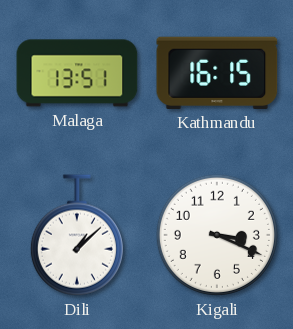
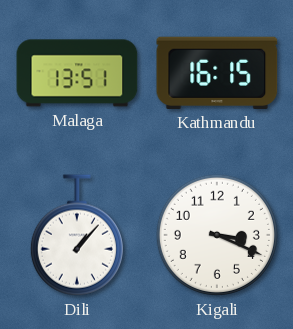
Dili: 1:08 -> 1:07
